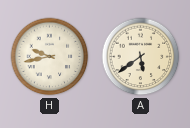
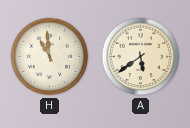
H: 9:43 -> 10:59
